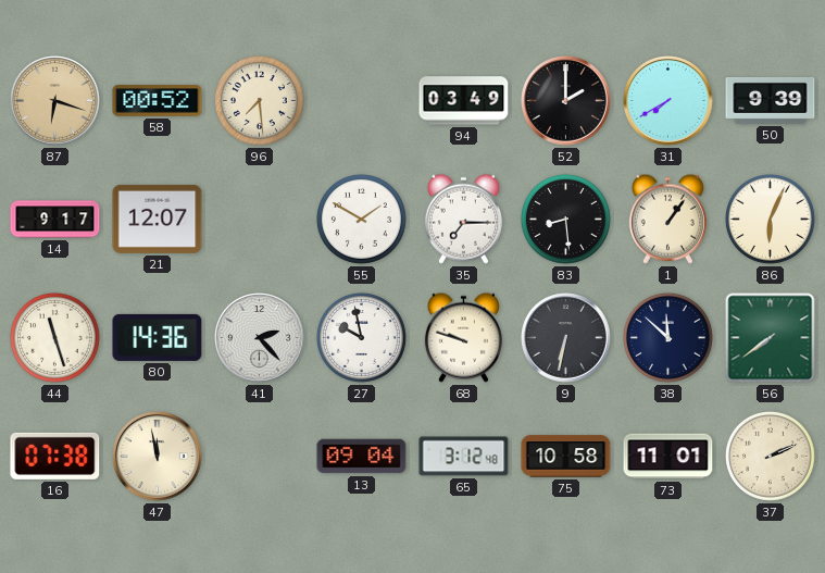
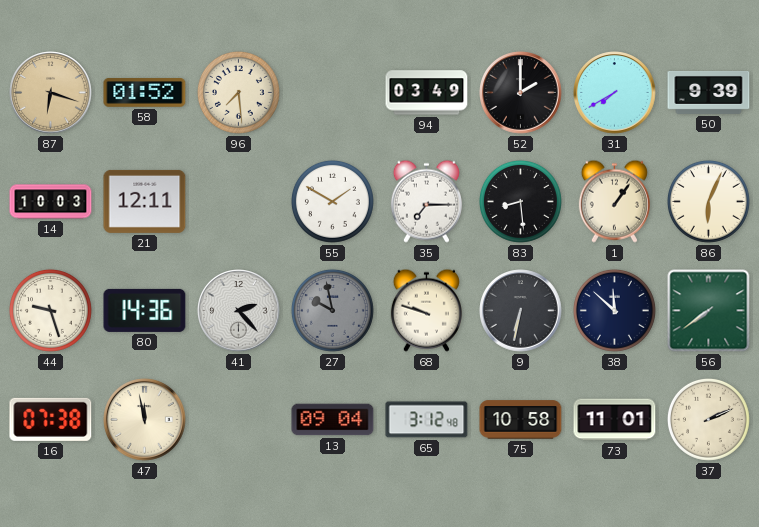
58: 00:52 -> 01:52
14: 9:17 -> 10:03
21: 12:07 -> 12:11
44: 11:27 -> 9:27
27 dial: white -> grey
